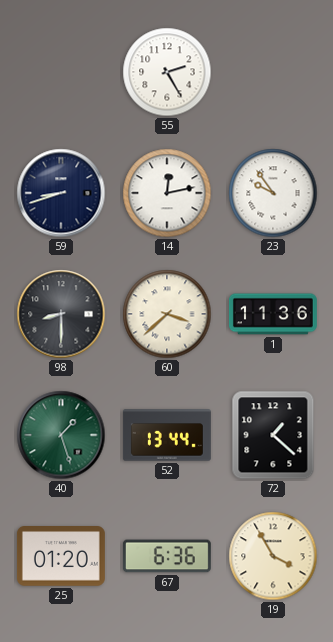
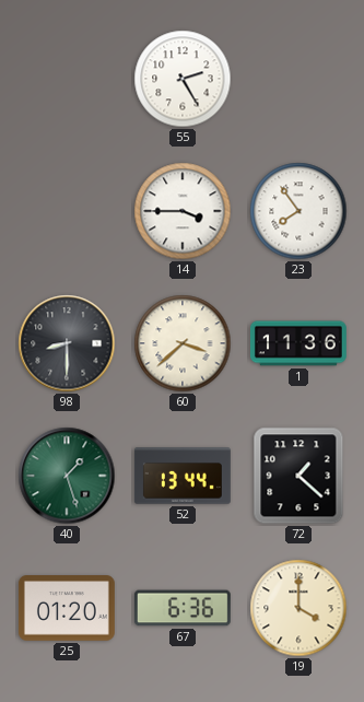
59: 8:42 -> none
14: 12:13 -> 3:45
23: 9:54 -> 7:54
19: 3:55 -> 4:00
